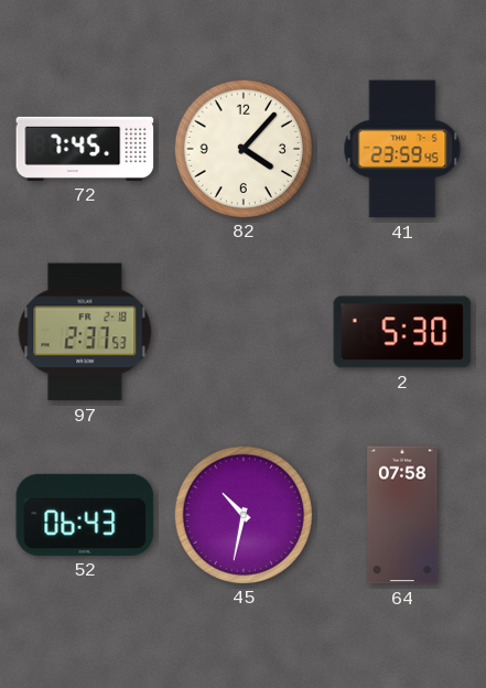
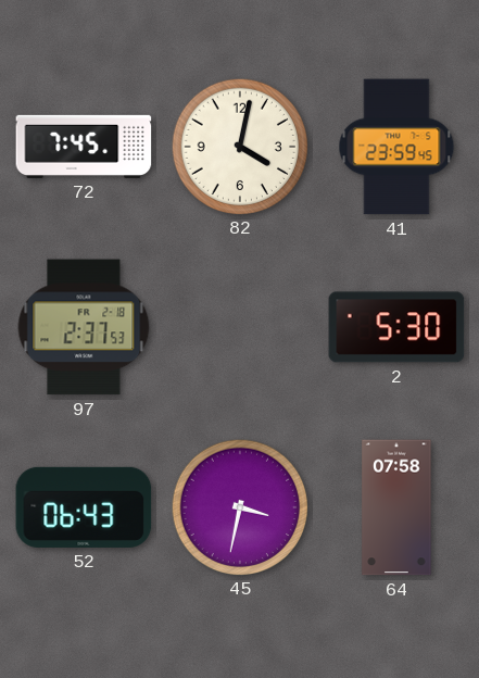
82: 4:07 -> 4:02
45: 10:32 -> 3:32
